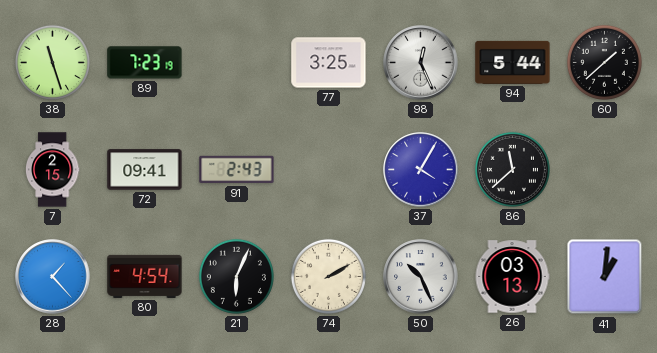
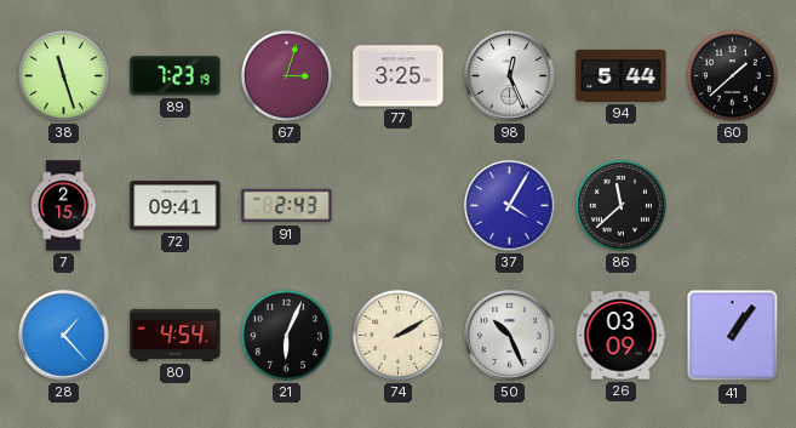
67: none -> 3:03
26: 03:13 -> 03:09
41: 1:01 -> 1:06
